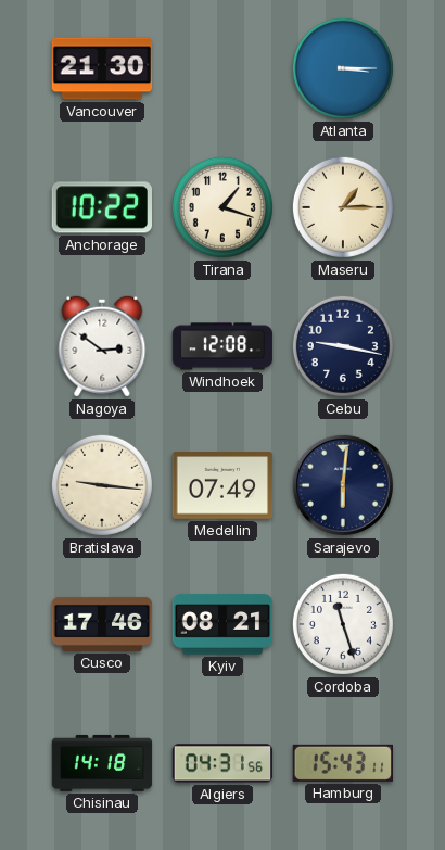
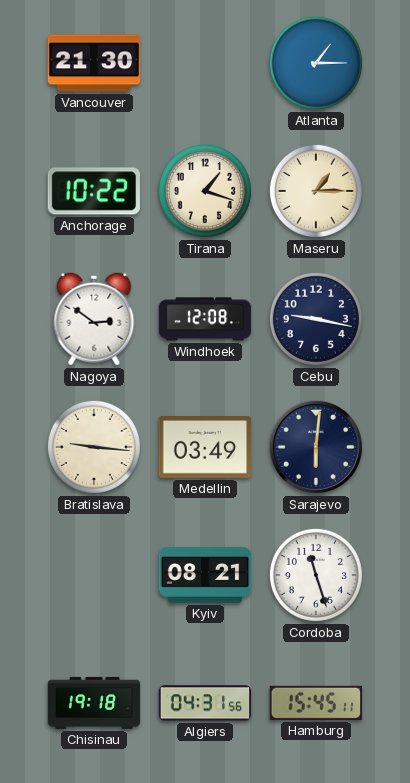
Atlanta: 3:15 -> 1:15
Medellin: 07:49 -> 03:49
Cusco: 17:46 -> none
Chisinau: 14:18 -> 19:18
Hamburg: 15:43 -> 15:45
